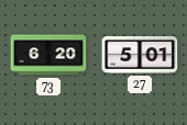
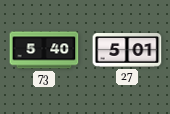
73: 6:20 -> 5:40
